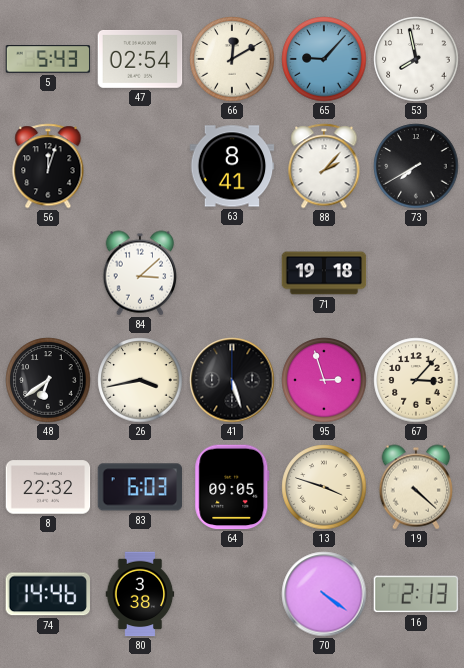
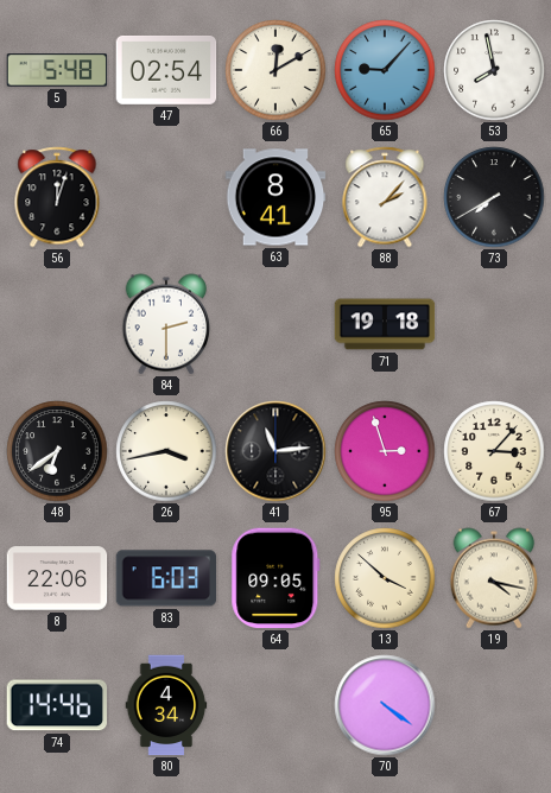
5: 5:43 -> 5:48
84: 3:08 -> 2:30
41: 5:27 -> 11:14
8: 22:32 -> 22:06
13: 3:48 -> 3:52
19: 4:22 -> 4:17
80: 3:38 -> 4:34
16: 2:13 -> none
